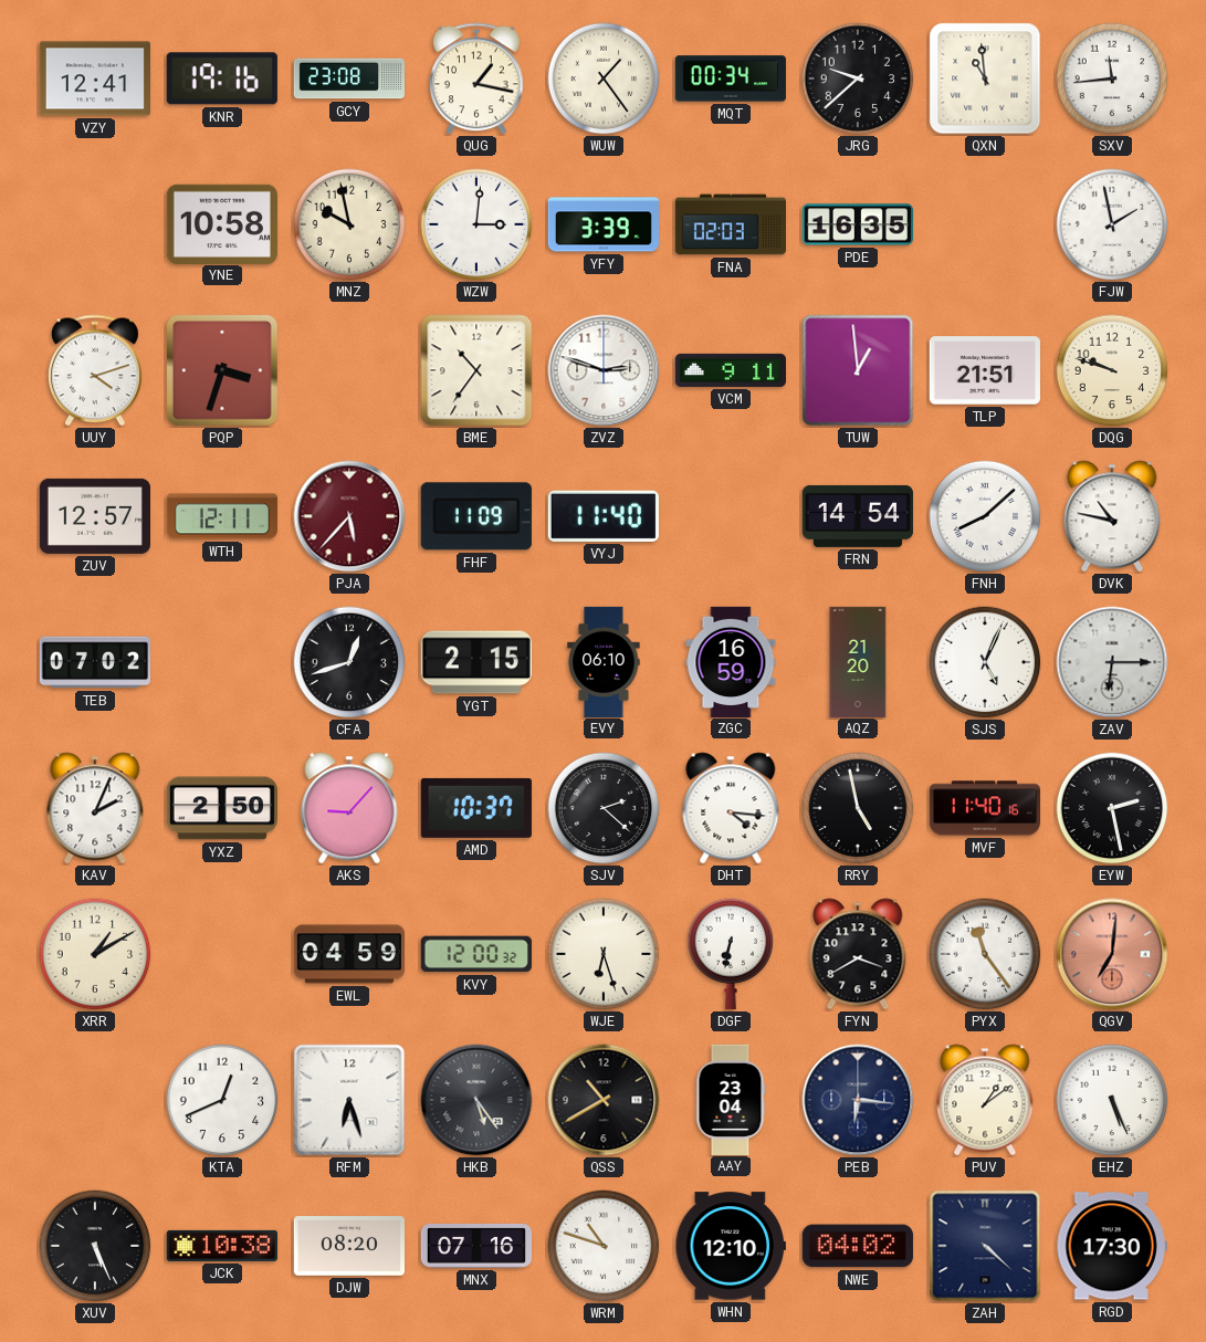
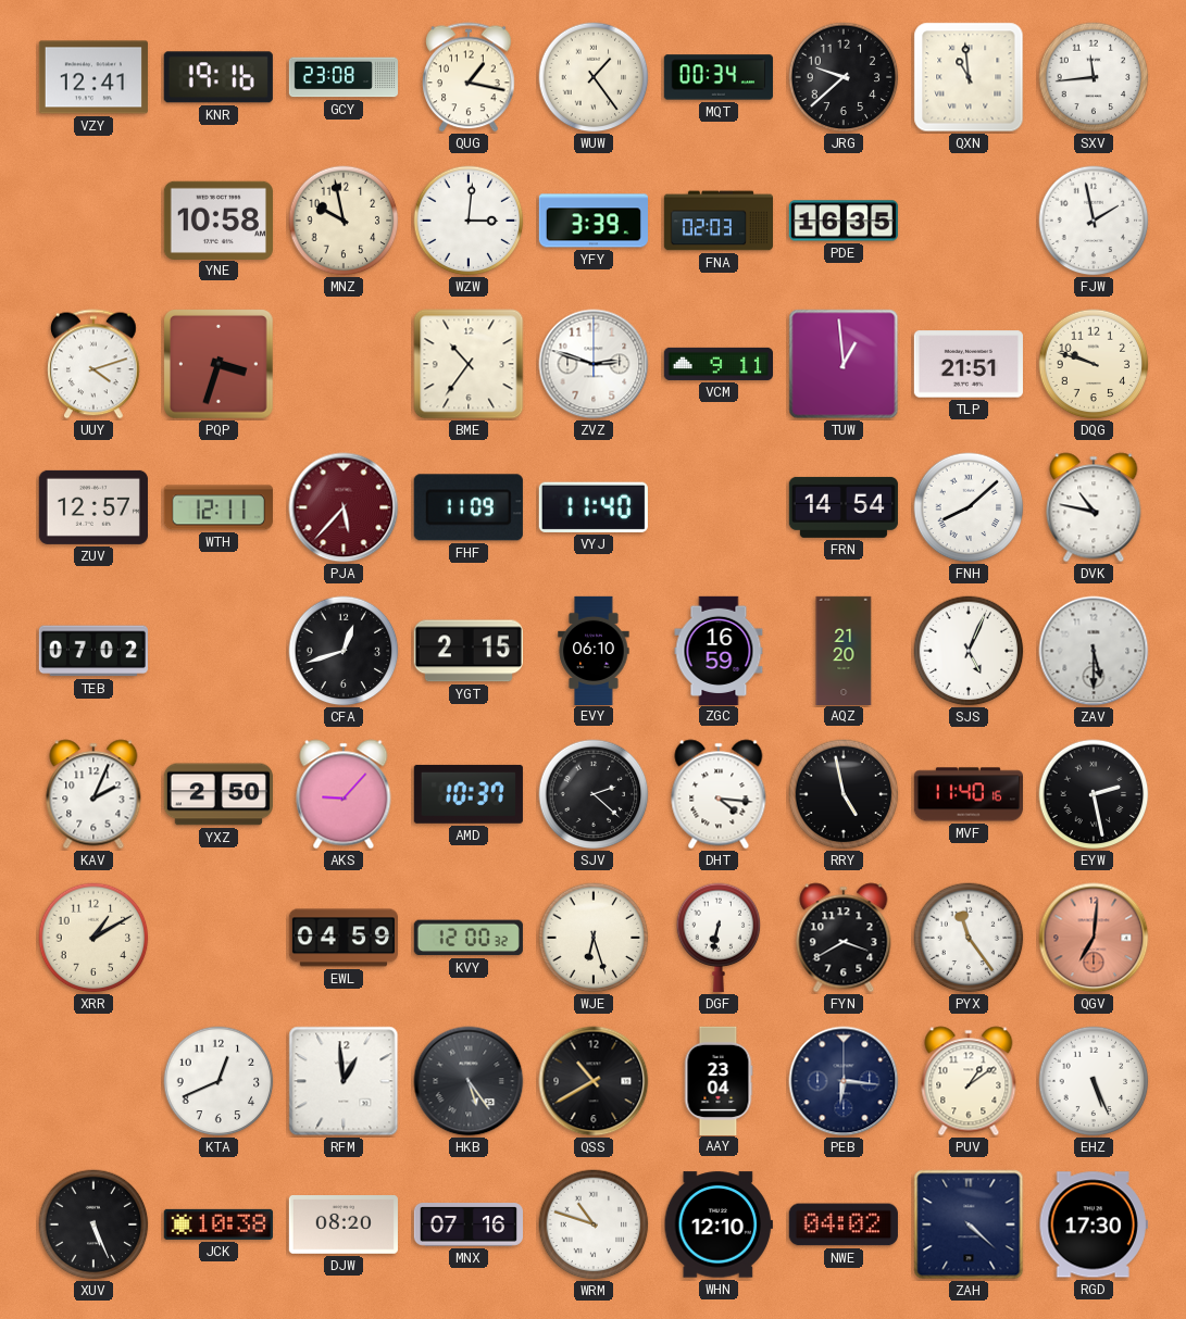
ZAV: 6:15 -> 5:30
RFM: 6:27 -> 12:59
